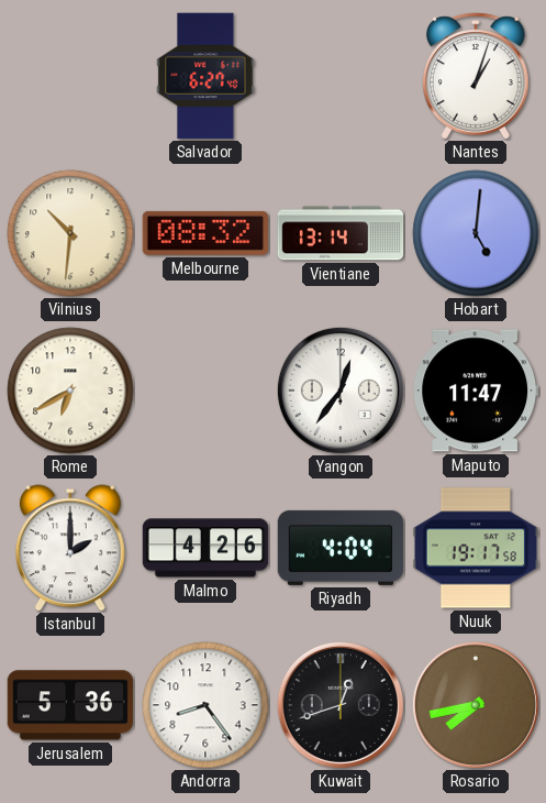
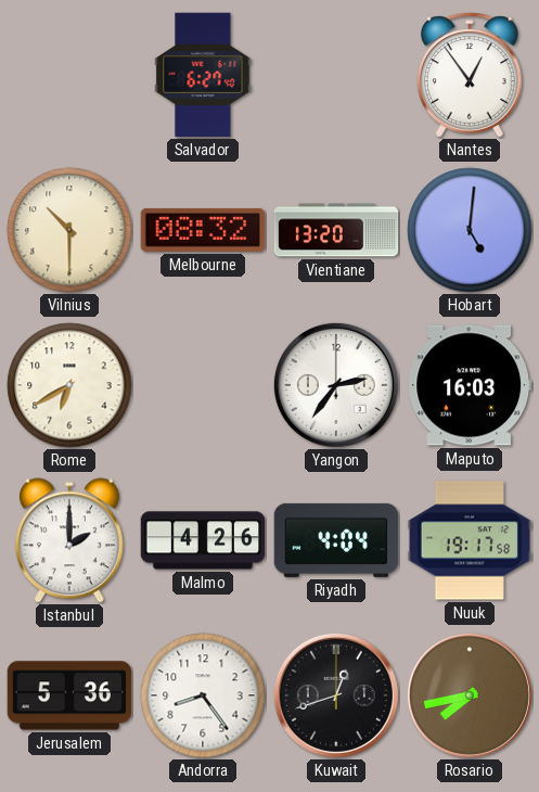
Nantes: 1:03 -> 12:54
Vilnius: 10:31 -> 10:30
Vientiane: 13:14 -> 13:20
Yangon: 12:36 -> 2:36
Maputo: 11:47 -> 16:03
